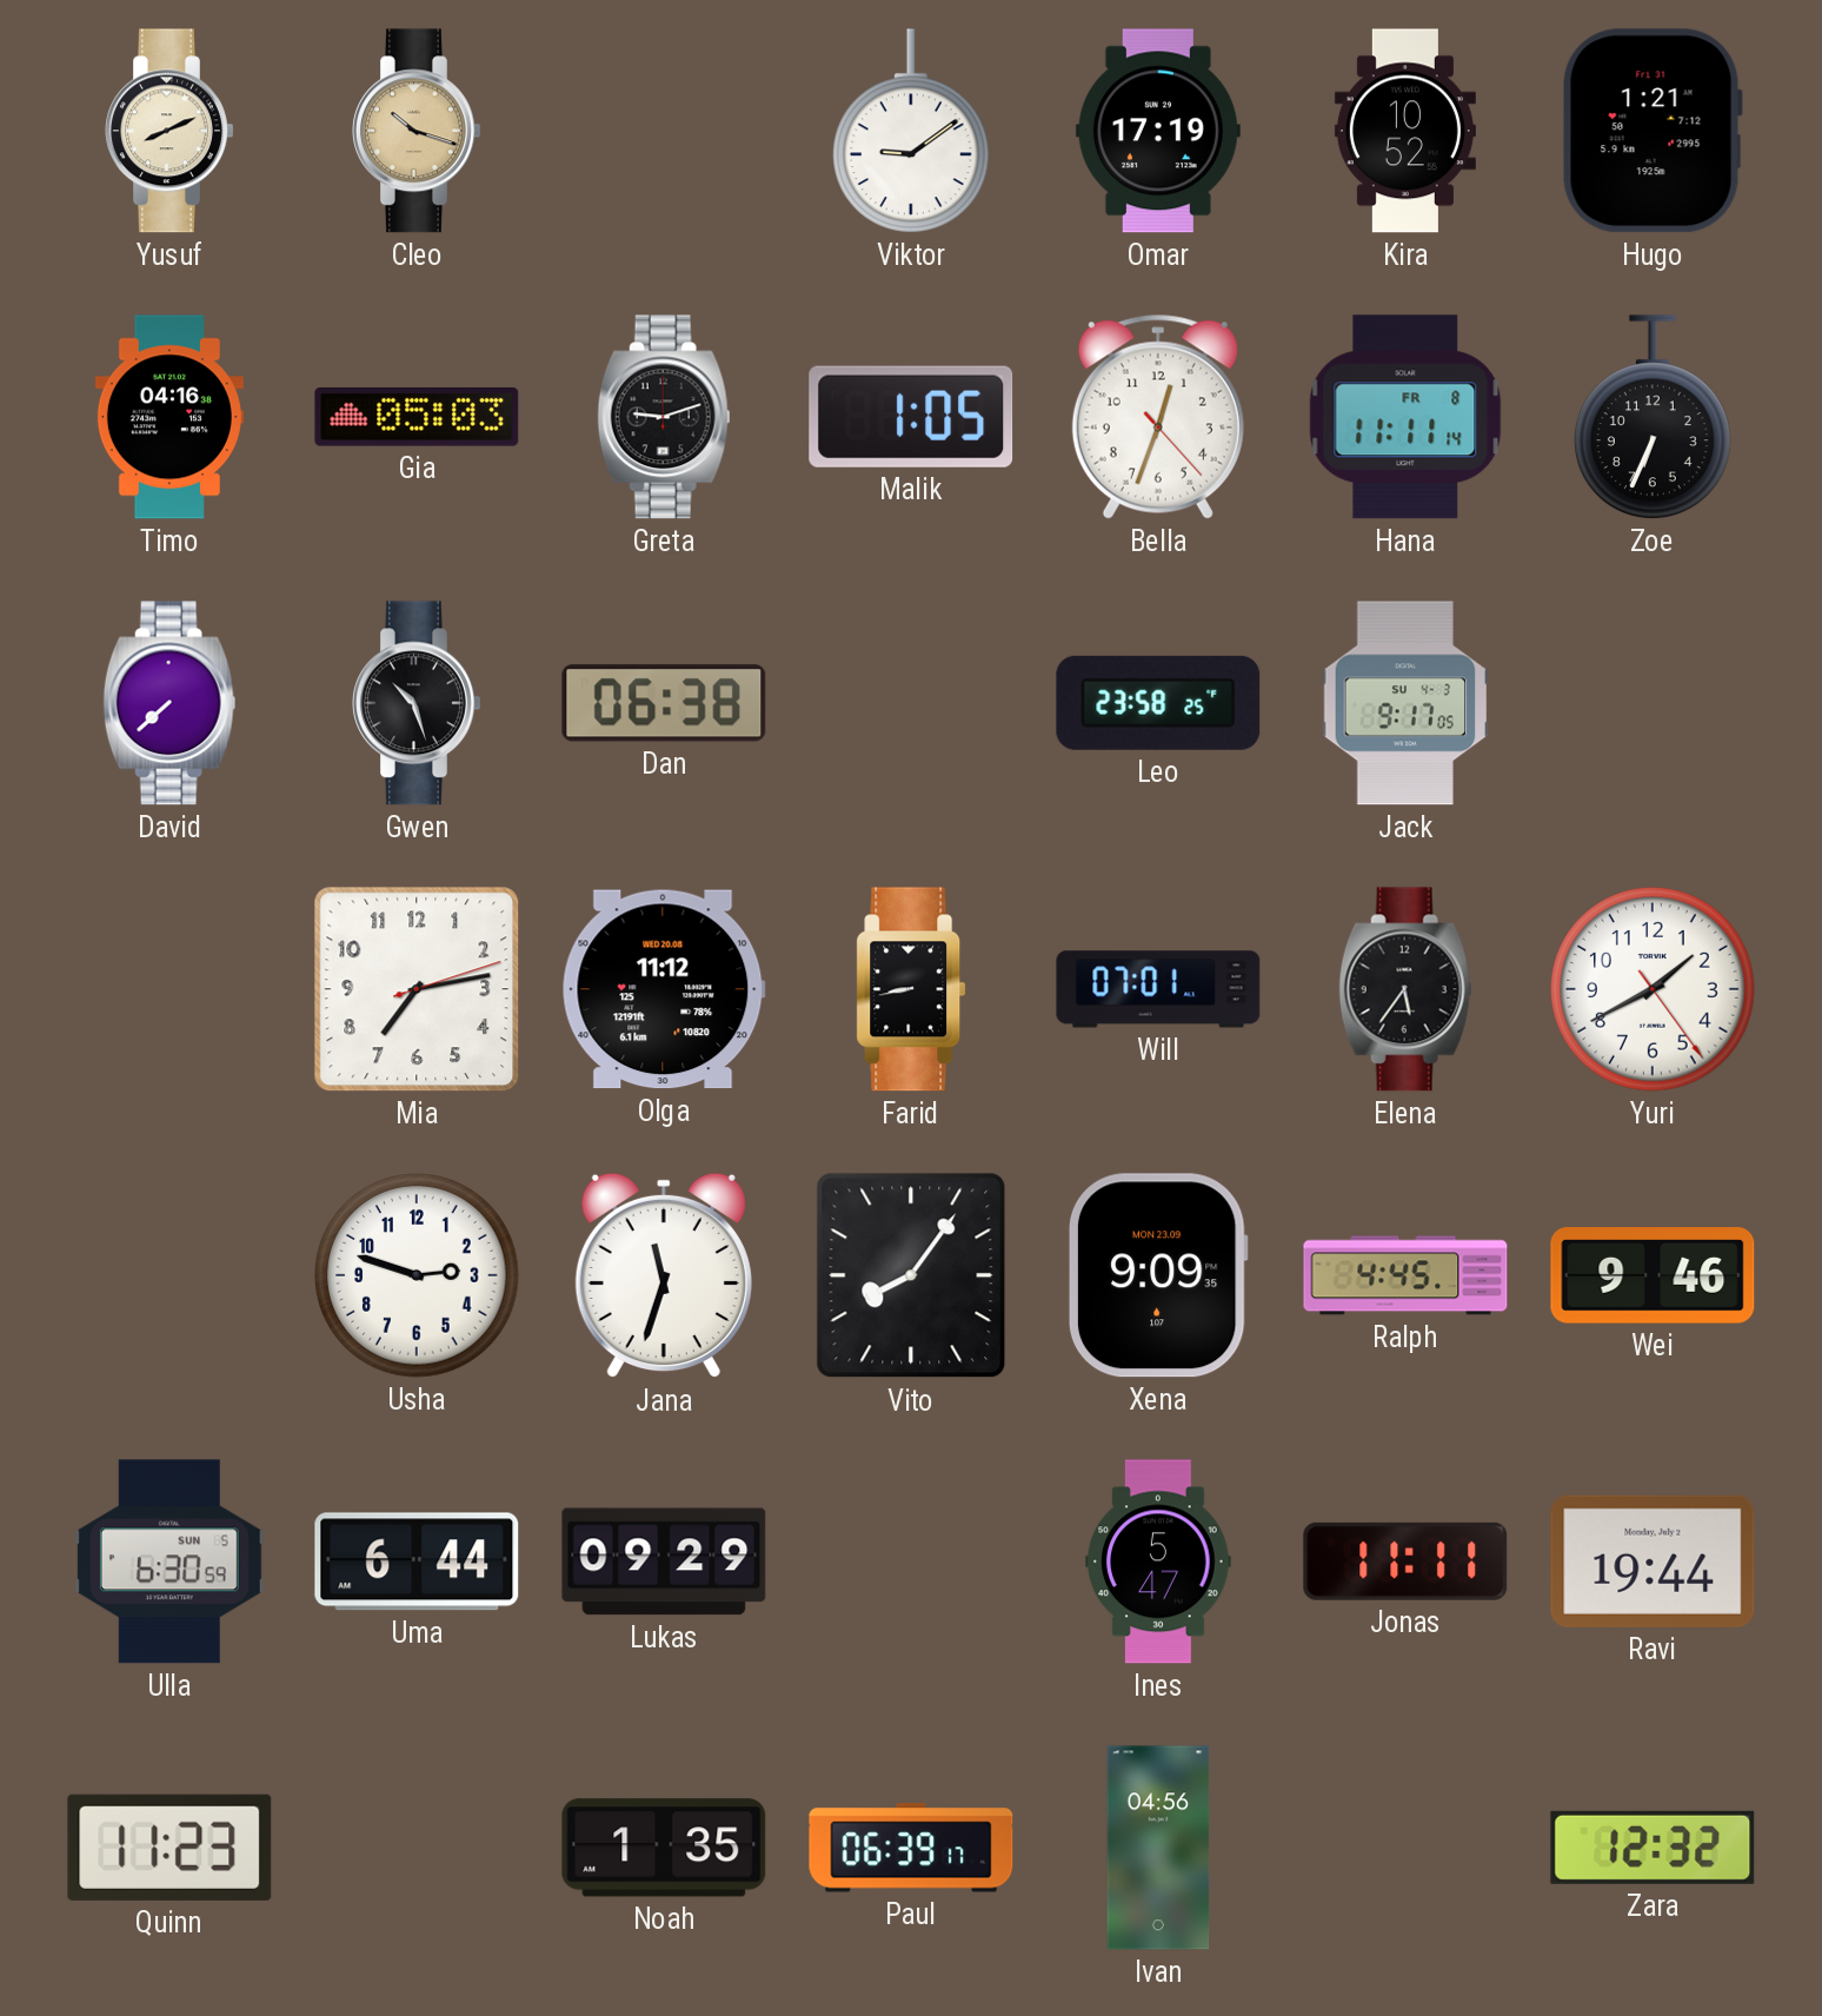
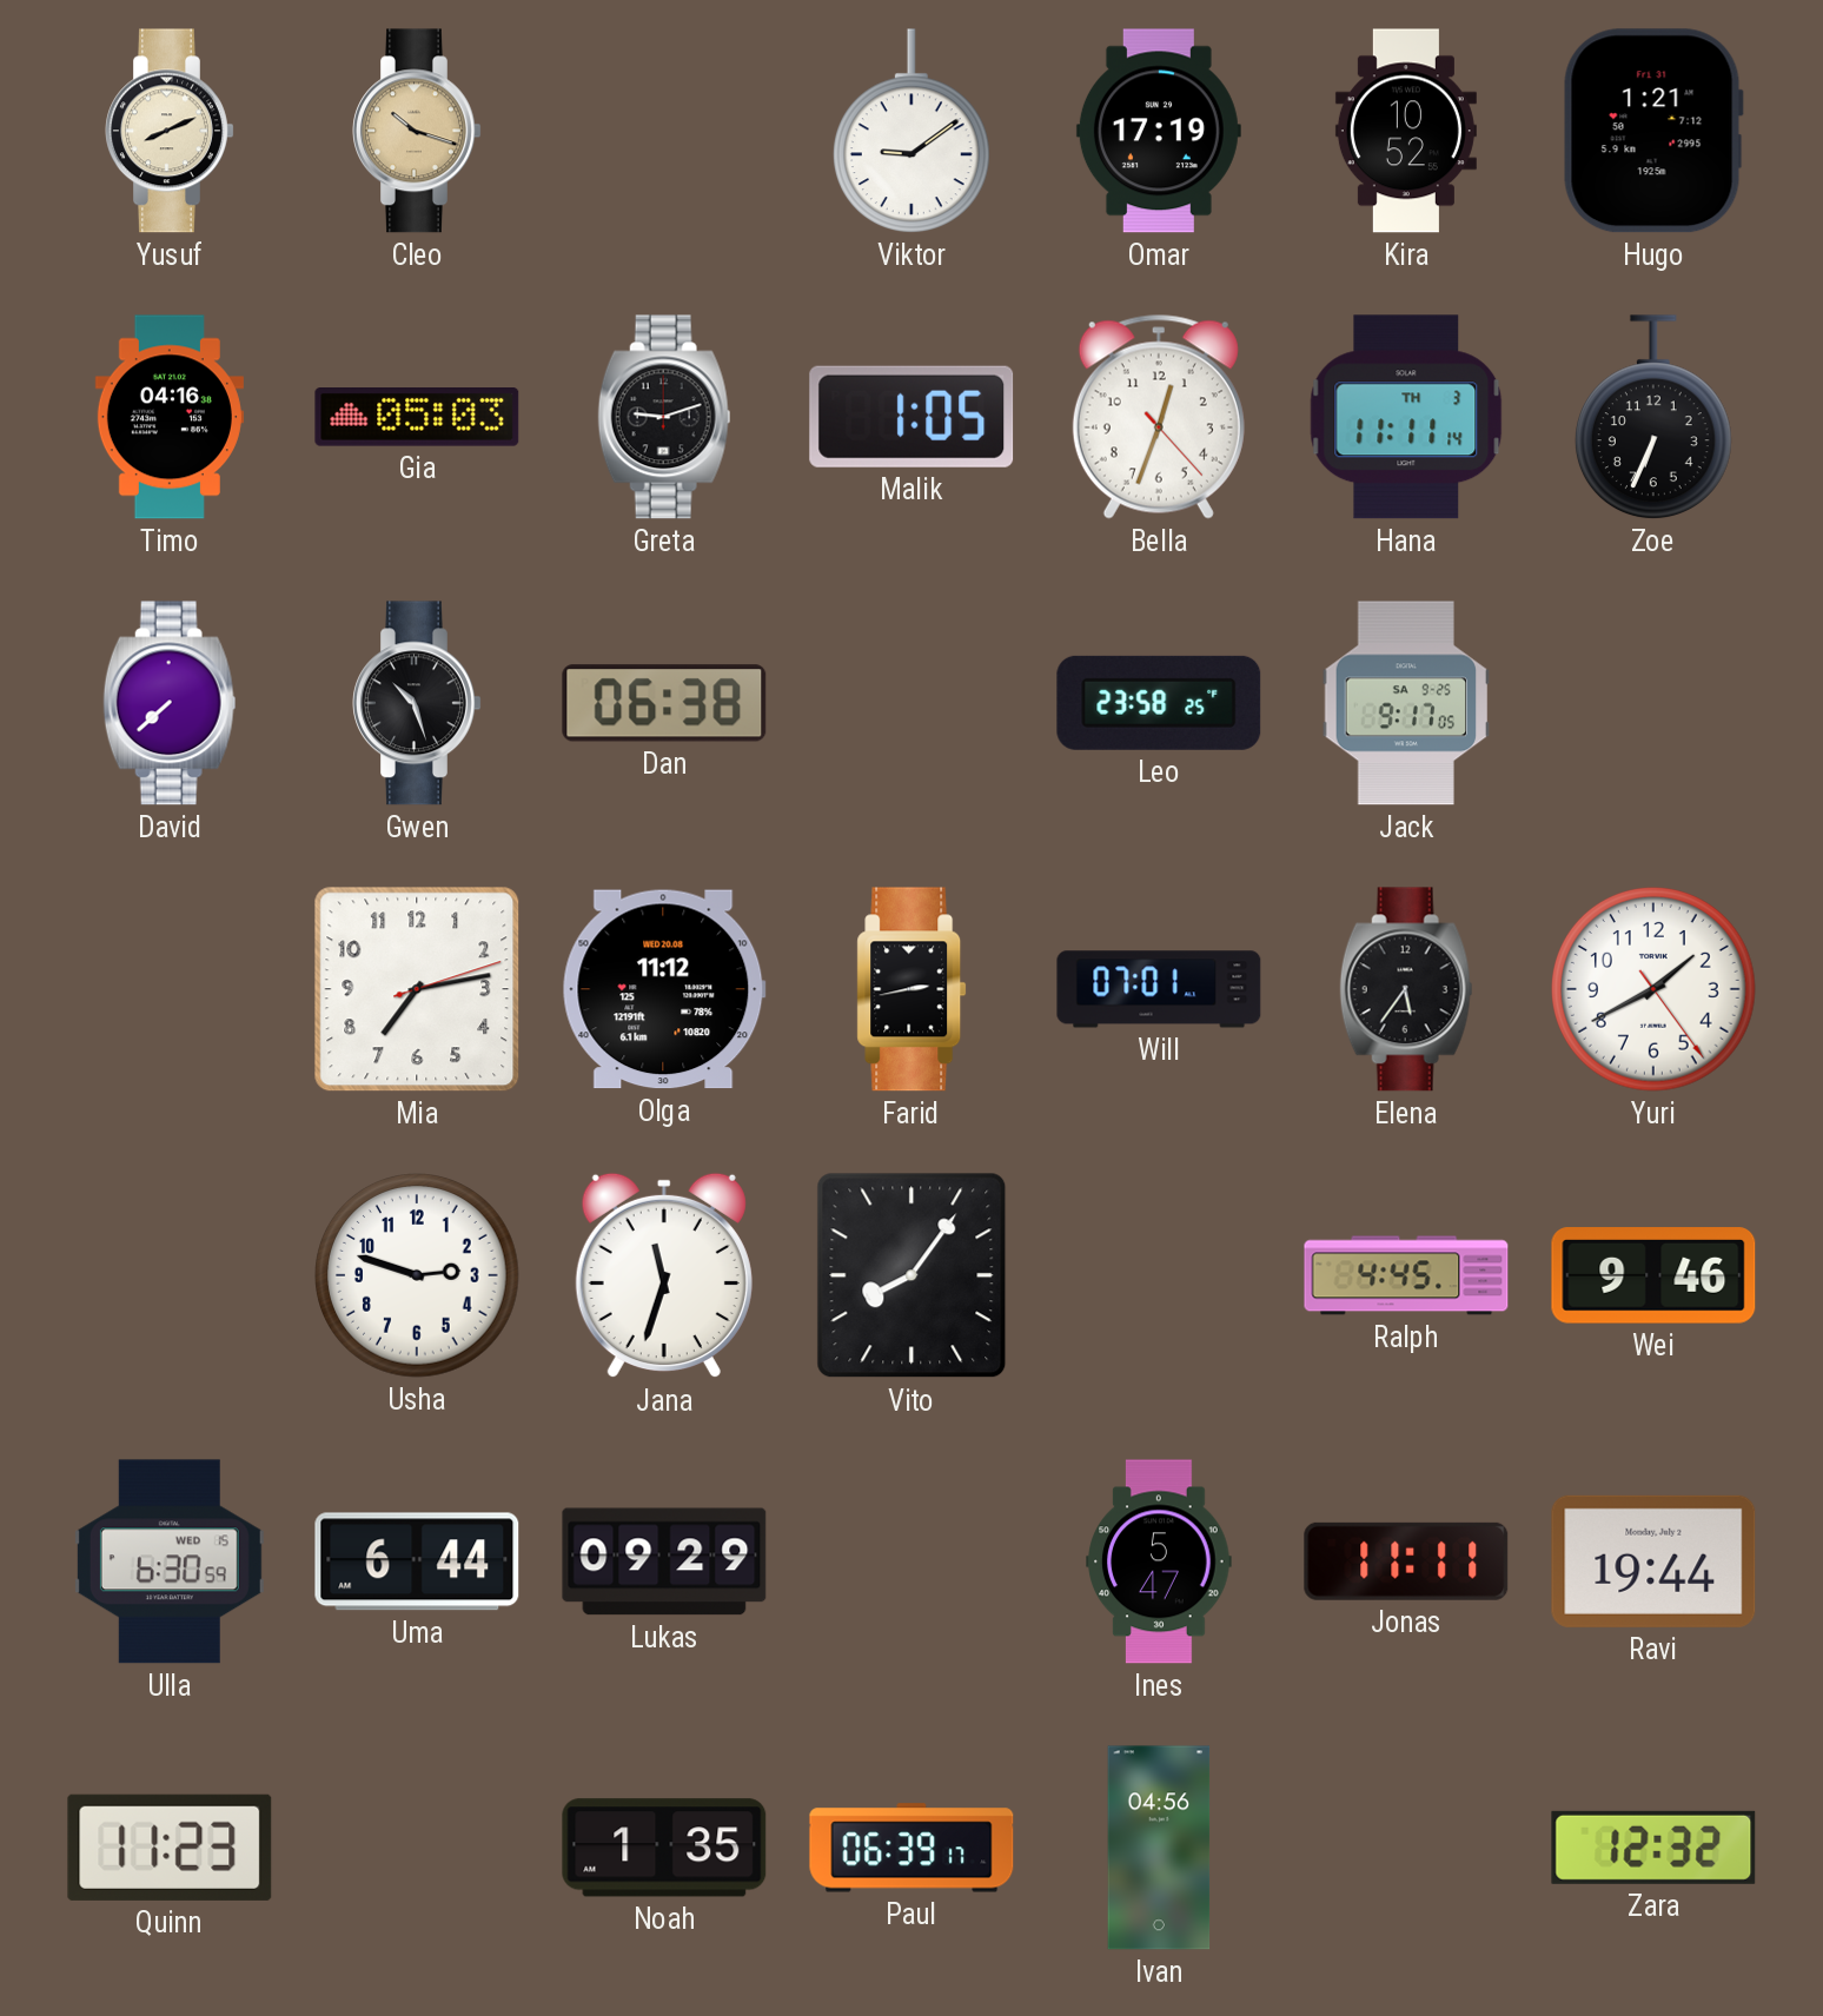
Hana date: FR 8 -> TH 3
Jack date: SU 4-3 -> SA 9-25
Farid: 8:43 -> 2:43
Xena: 9:09 -> none
Ulla date: SUN 5 -> WED 15
